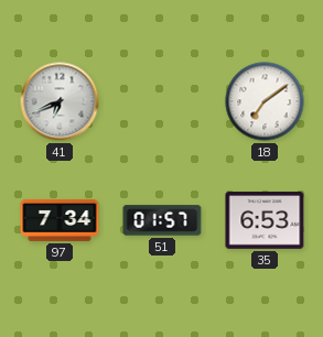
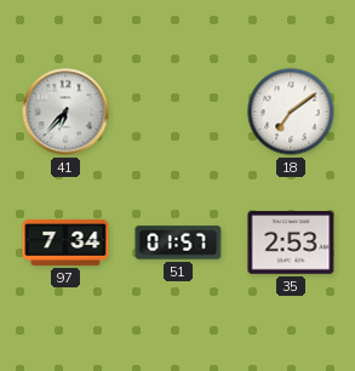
41: 6:41 -> 6:37
35: 6:53 -> 2:53
